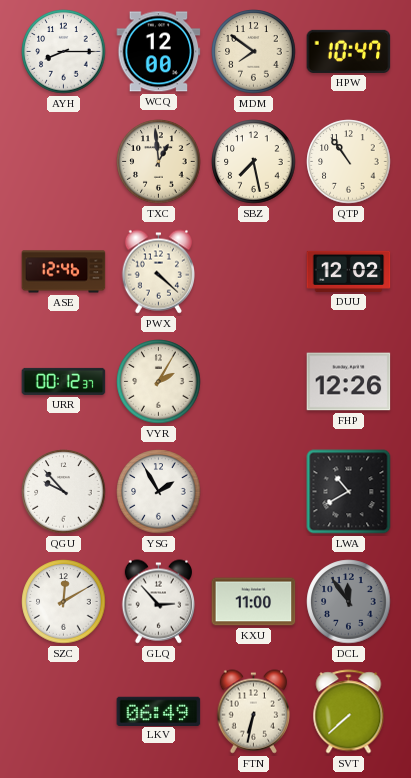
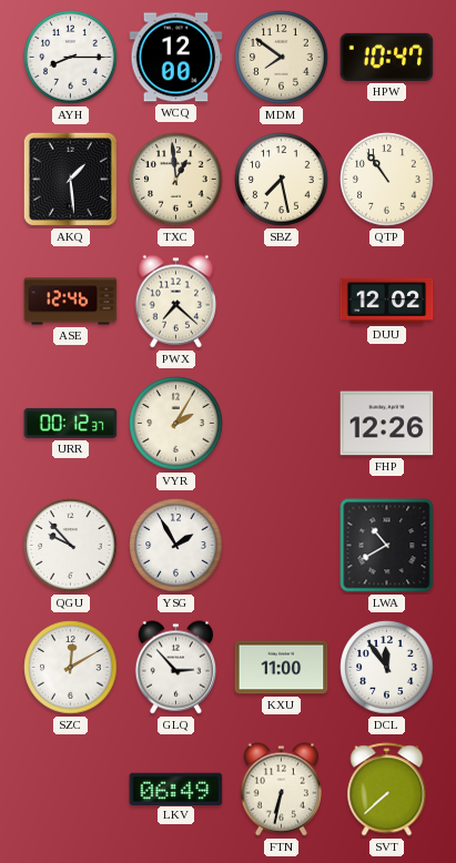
AKQ: none -> 1:29
PWX: 4:22 -> 7:22
DCL dial: grey -> white
